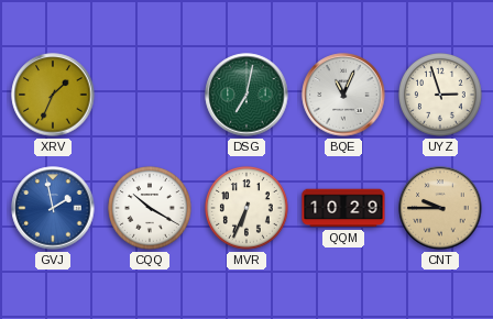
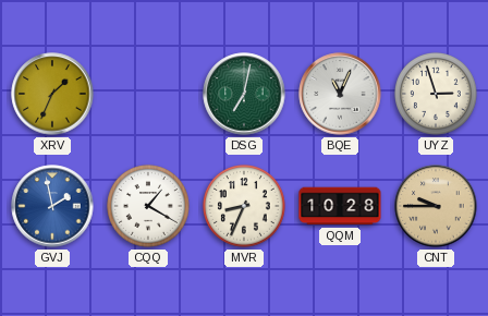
CQQ: 10:20 -> 1:20
MVR: 6:34 -> 8:34
QQM: 10:29 -> 10:28
